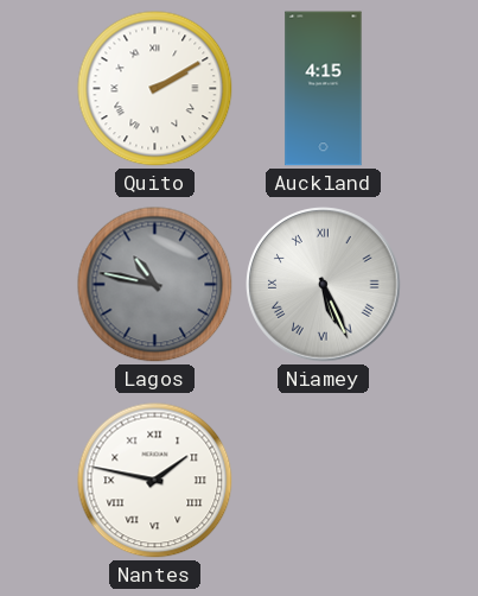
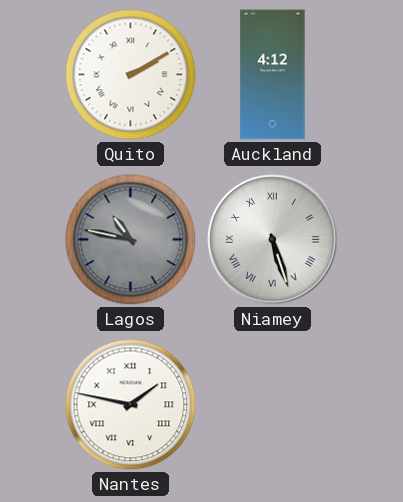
Auckland: 4:15 -> 4:12
Niamey: 5:26 -> 5:27
